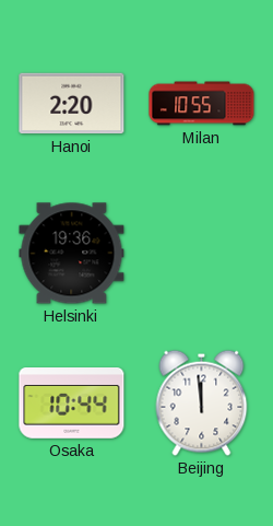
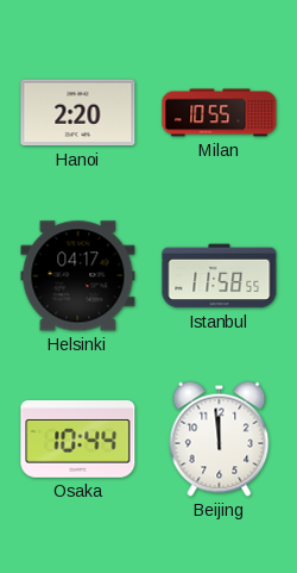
Helsinki: 19:36 -> 04:17
Istanbul: none -> 11:58
